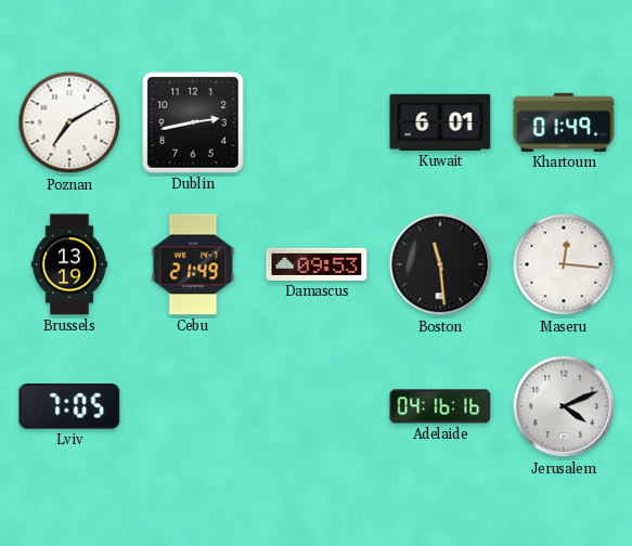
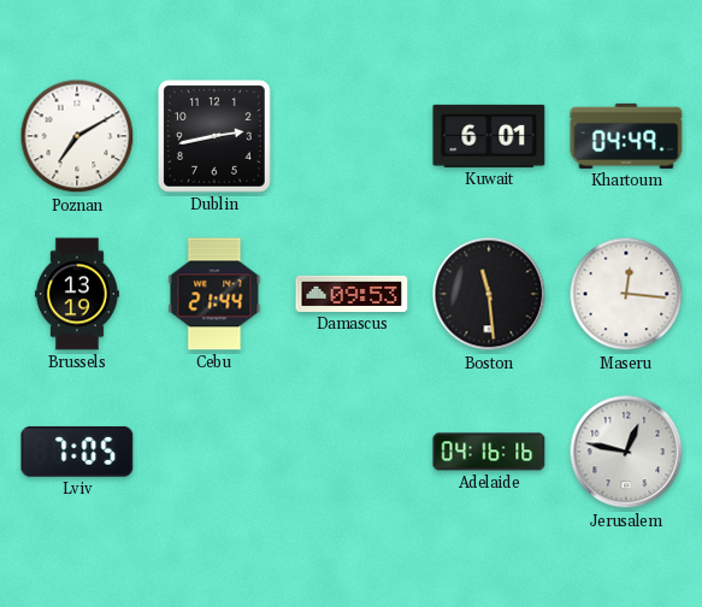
Khartoum: 01:49 -> 04:49
Cebu: 21:49 -> 21:44
Jerusalem: 4:11 -> 12:47
